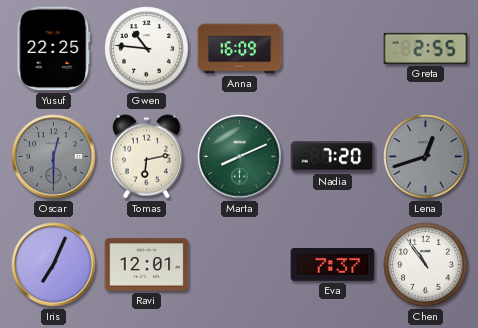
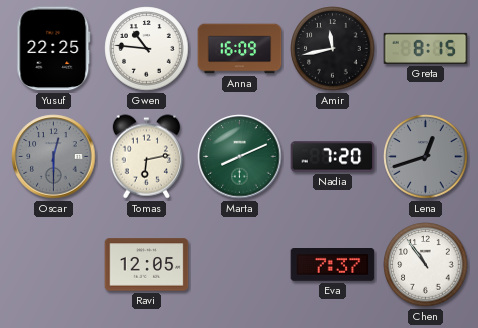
Amir: none -> 11:43
Greta: 2:55 -> 8:15
Iris: 7:04 -> none
Ravi: 12:01 -> 12:05
